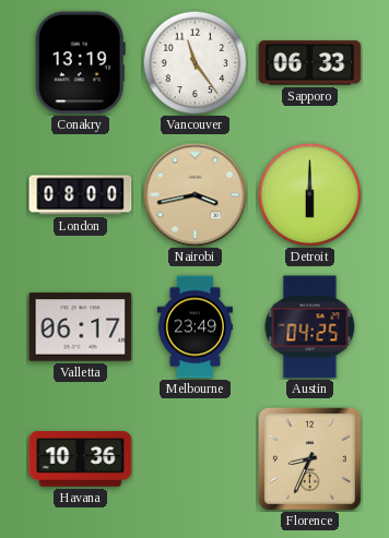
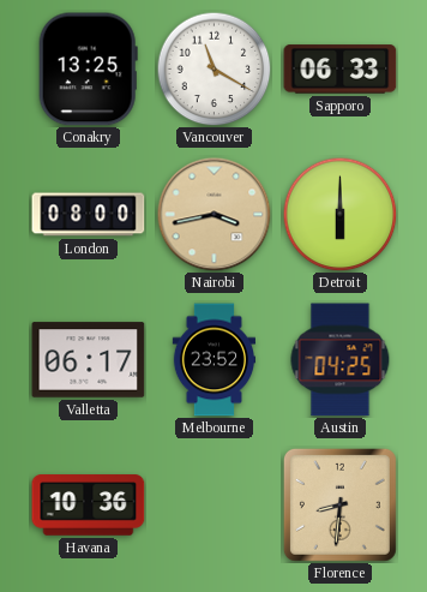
Conakry: 13:19 -> 13:25
Vancouver: 11:24 -> 11:20
Melbourne: 23:49 -> 23:52
Florence: 8:34 -> 8:31
